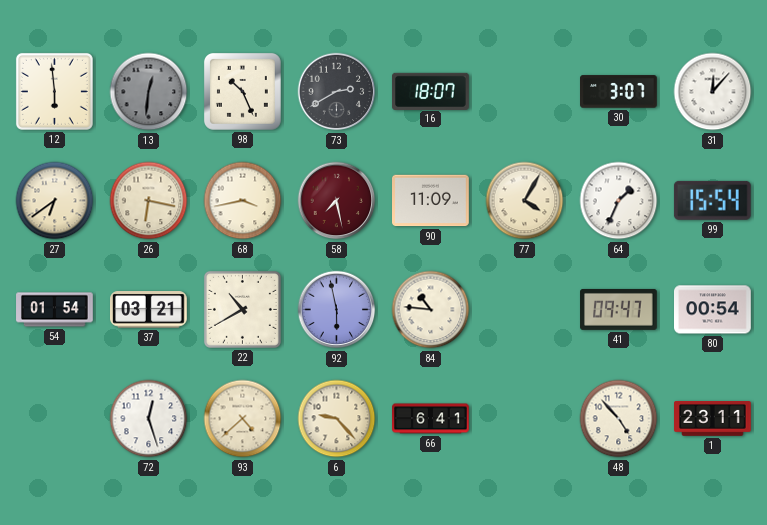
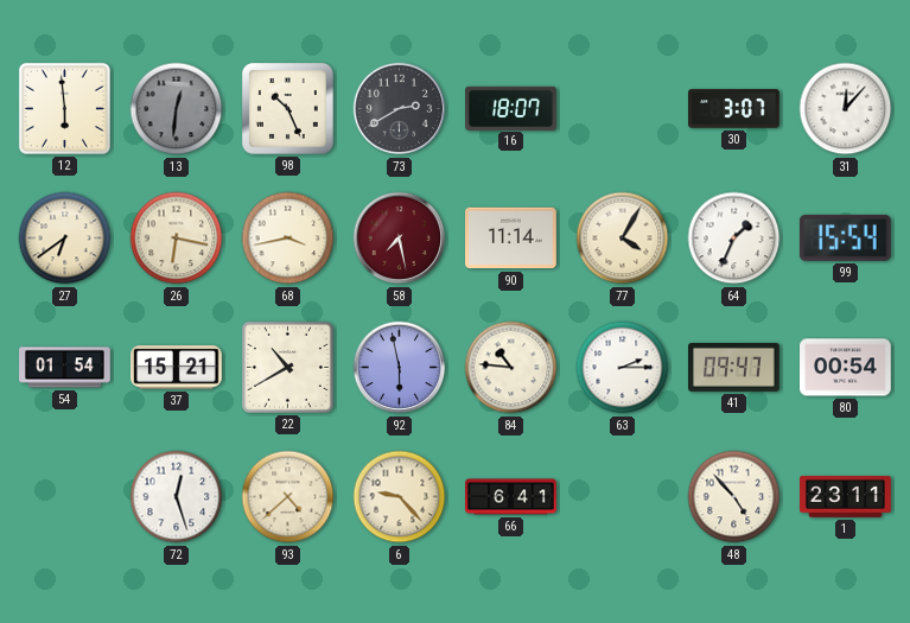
90: 11:09 -> 11:14
37: 03:21 -> 15:21
63: none -> 2:15
